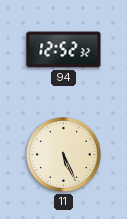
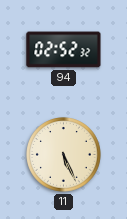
94: 12:52 -> 02:52
